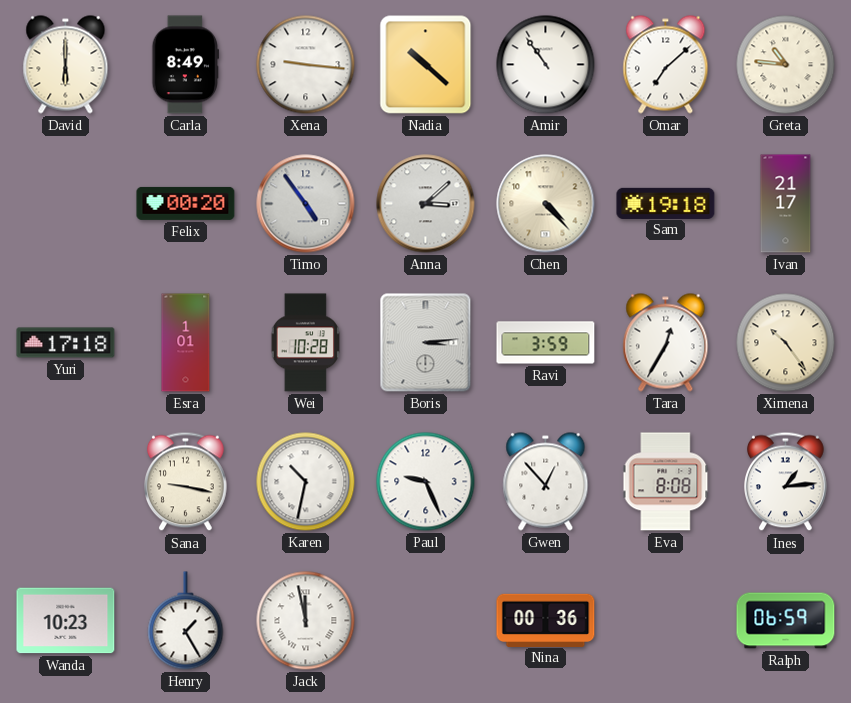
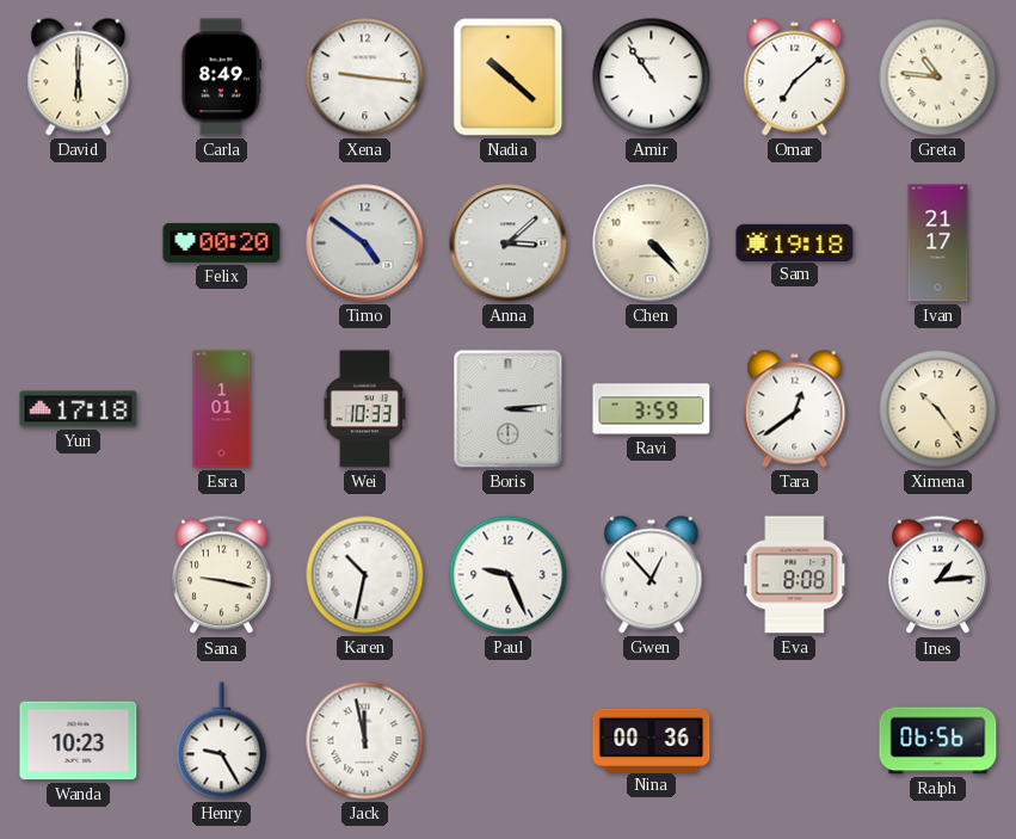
Timo: 4:54 -> 4:51
Wei: 10:28 -> 10:33
Tara: 12:35 -> 12:39
Henry: 1:25 -> 9:25
Ralph: 06:59 -> 06:56
